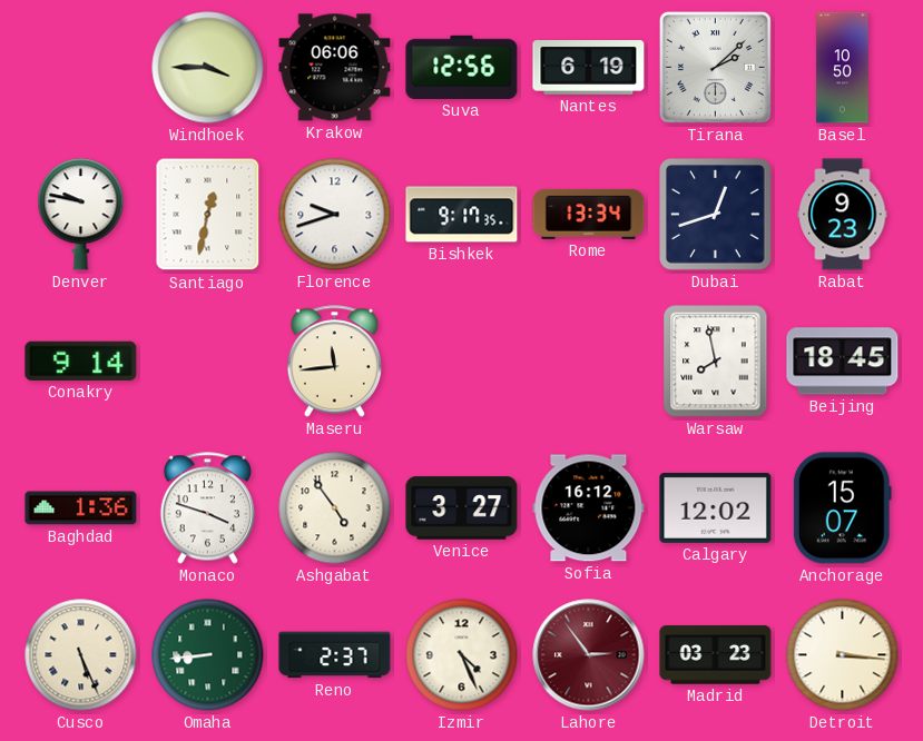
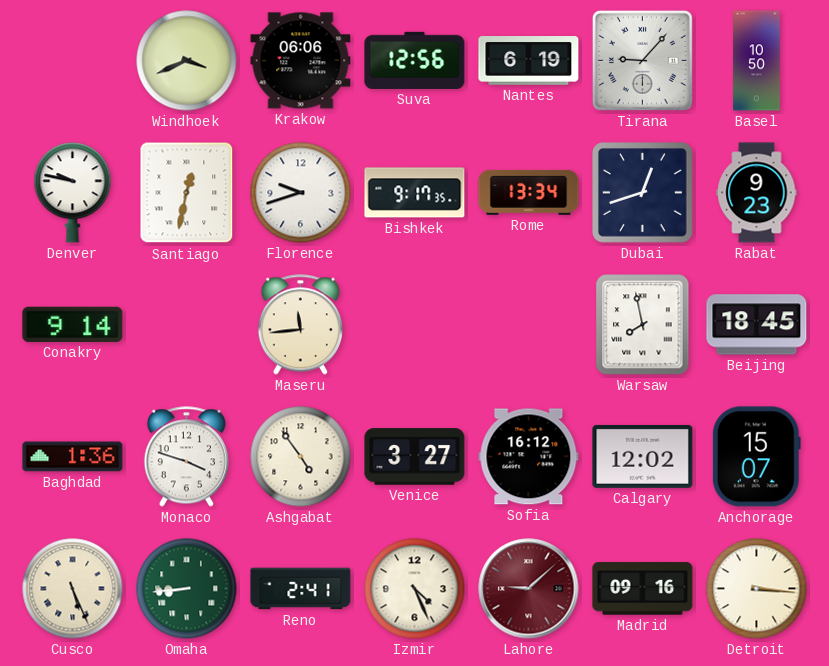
Windhoek: 3:45 -> 3:41
Tirana: 2:08 -> 9:07
Reno: 2:37 -> 2:41
Lahore: 2:54 -> 9:08
Madrid: 03:23 -> 09:16
